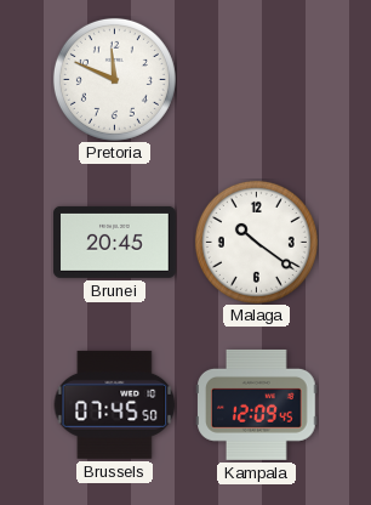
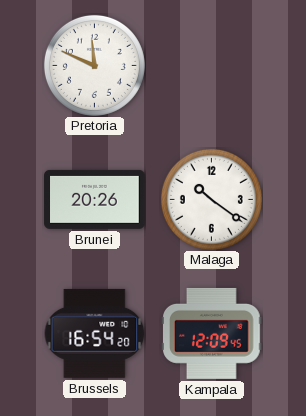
Brunei: 20:45 -> 20:26
Brussels: 07:45 -> 16:54
